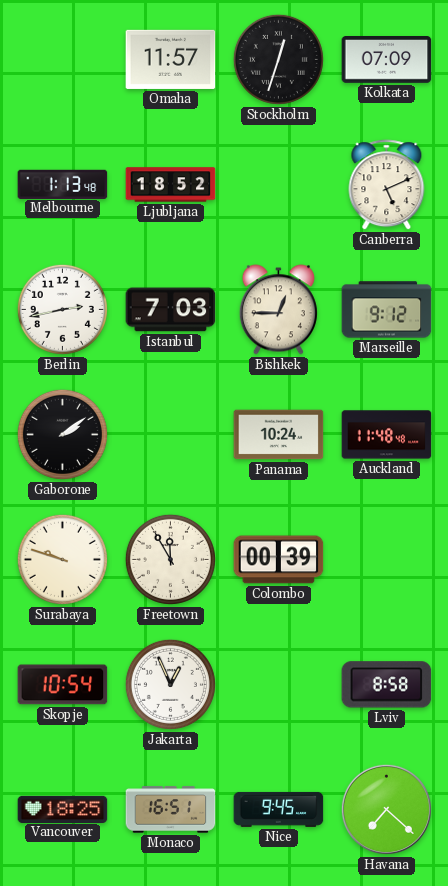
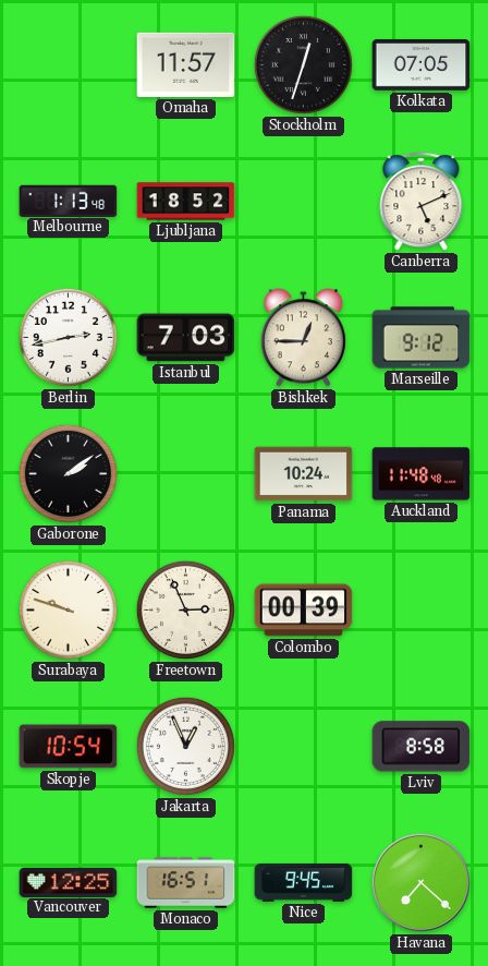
Kolkata: 07:09 -> 07:05
Freetown: 11:55 -> 2:56
Vancouver: 18:25 -> 12:25
